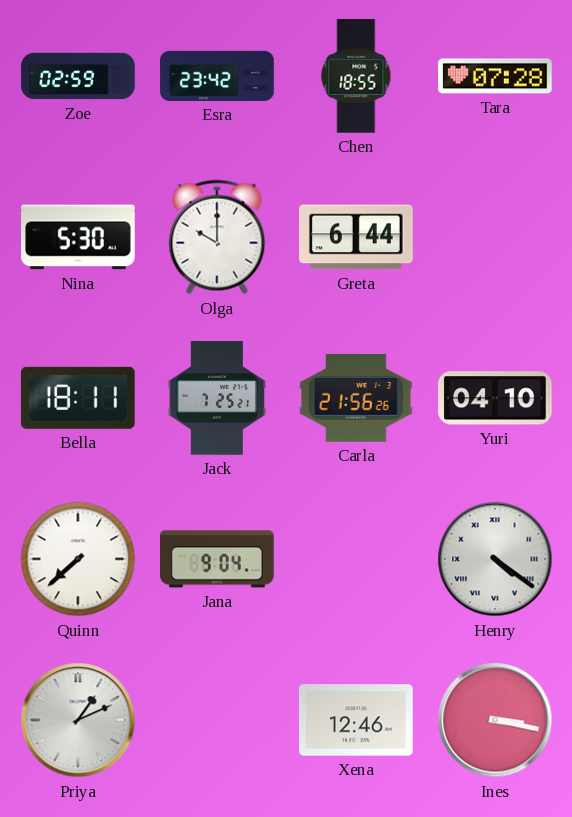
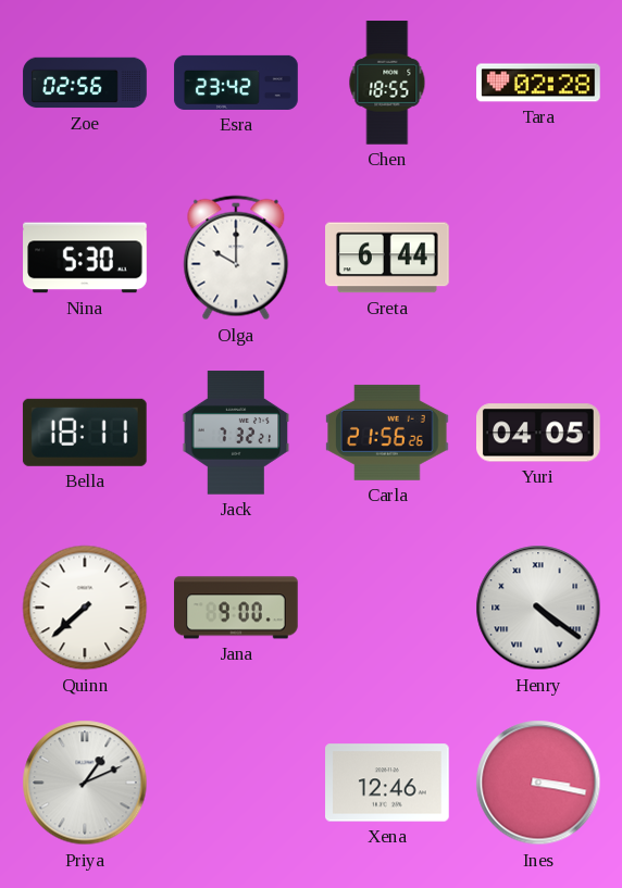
Zoe: 02:59 -> 02:56
Tara: 07:28 -> 02:28
Jack: 7:25 -> 7:32
Yuri: 04:10 -> 04:05
Jana: 9:04 -> 9:00
